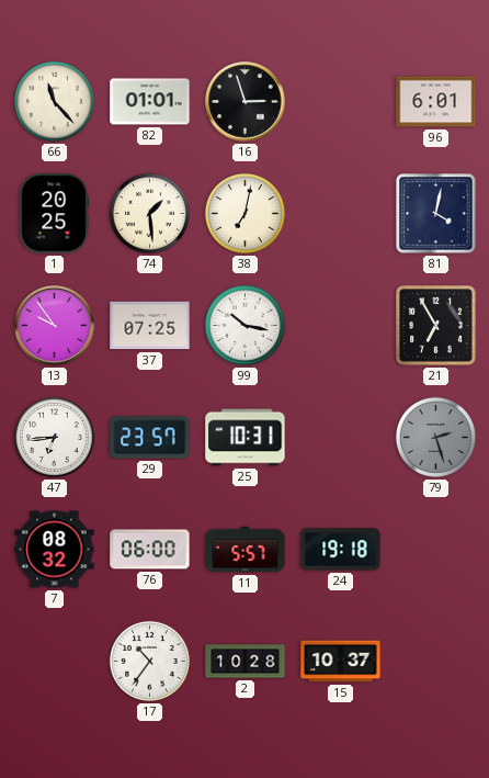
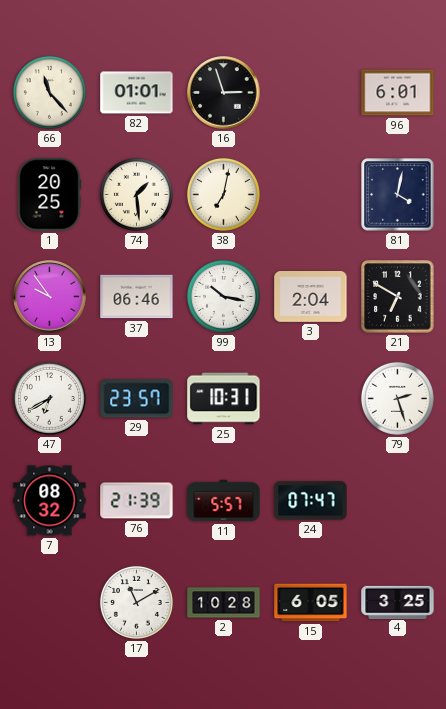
37: 07:25 -> 06:46
3: none -> 2:04
21: 6:55 -> 6:50
47: 6:44 -> 6:40
79 dial: grey -> white
76: 06:00 -> 21:39
24: 19:18 -> 07:47
17: 10:36 -> 11:10
15: 10:37 -> 6:05
4: none -> 3:25
